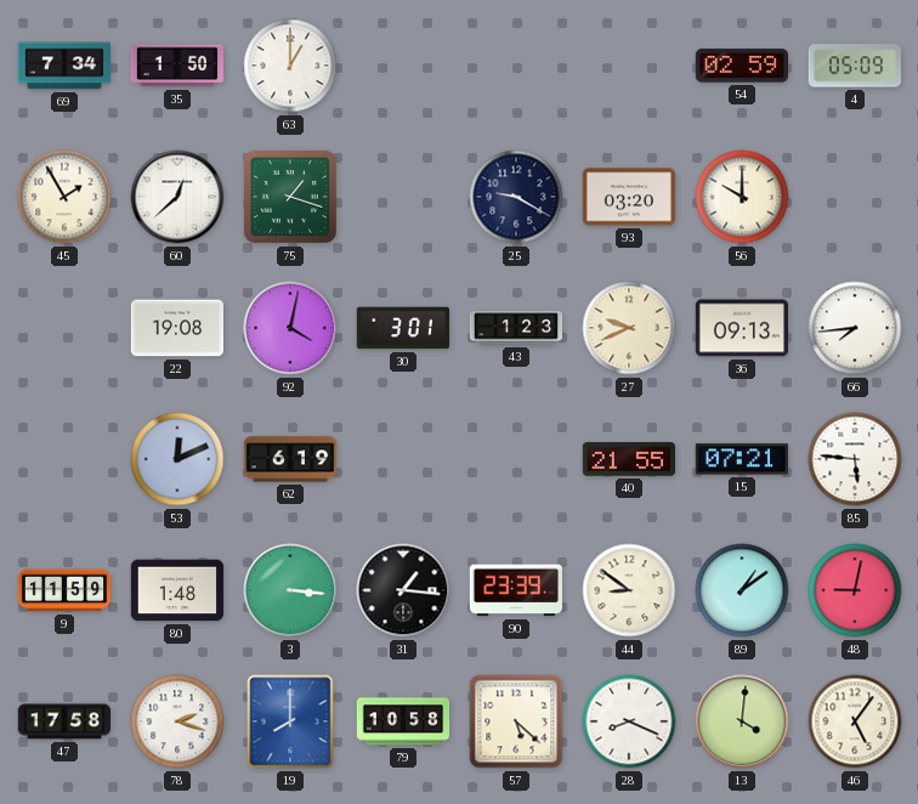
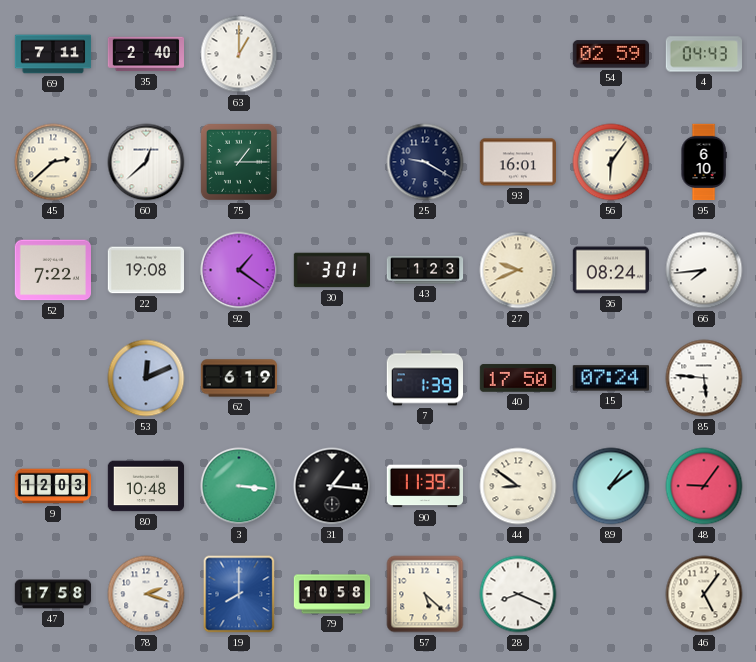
69: 7:34 -> 7:11
35: 1:50 -> 2:40
4: 05:09 -> 04:43
45: 1:55 -> 2:38
75: 1:18 -> 1:15
93: 03:20 -> 16:01
56: 10:00 -> 6:06
95: none -> 6:10
52: none -> 7:22
92: 4:02 -> 1:21
36: 09:13 -> 08:24
7: none -> 1:39
40: 21:55 -> 17:50
15: 07:21 -> 07:24
9: 11:59 -> 12:03
80: 1:48 -> 10:48
90: 23:39 -> 11:39
48: 9:02 -> 9:06
13: 4:01 -> none
